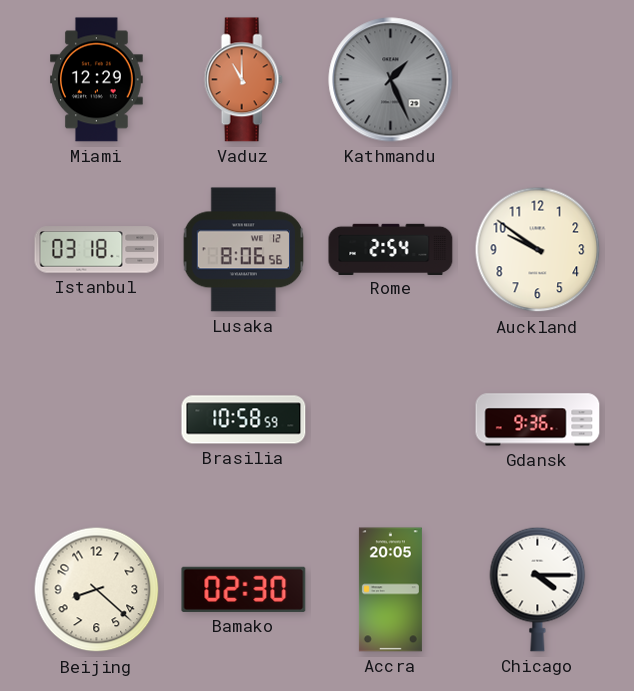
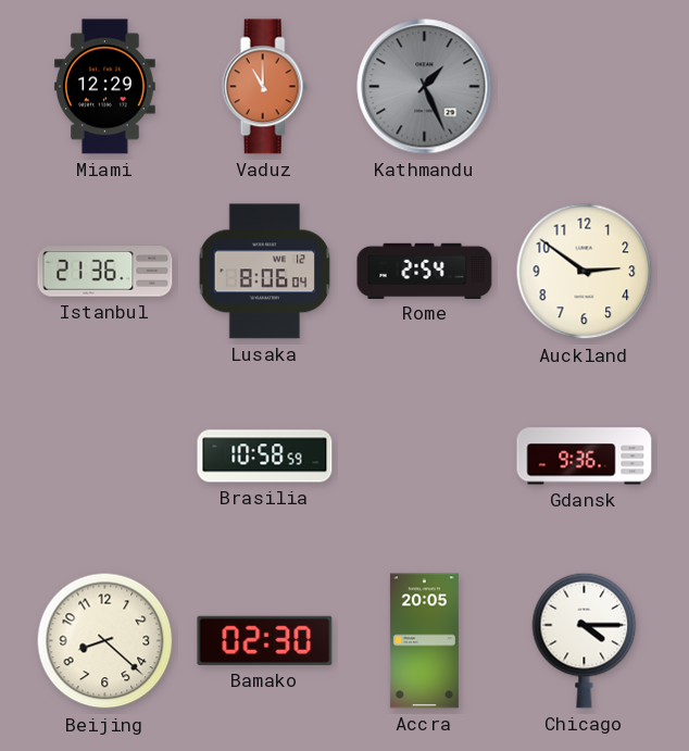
Istanbul: 03:18 -> 21:36
Lusaka: 8:06:56 -> 8:06:04
Auckland: 9:51 -> 2:51
